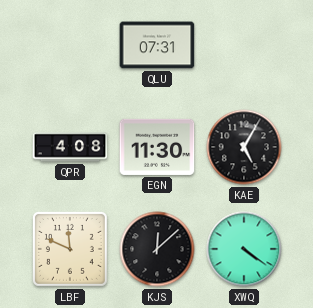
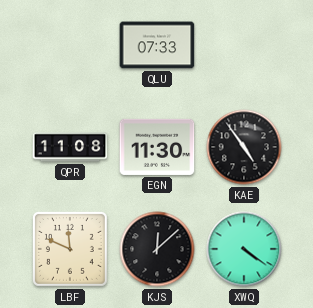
QLU: 07:31 -> 07:33
QPR: 4:08 -> 11:08
KAE: 5:05 -> 4:54
